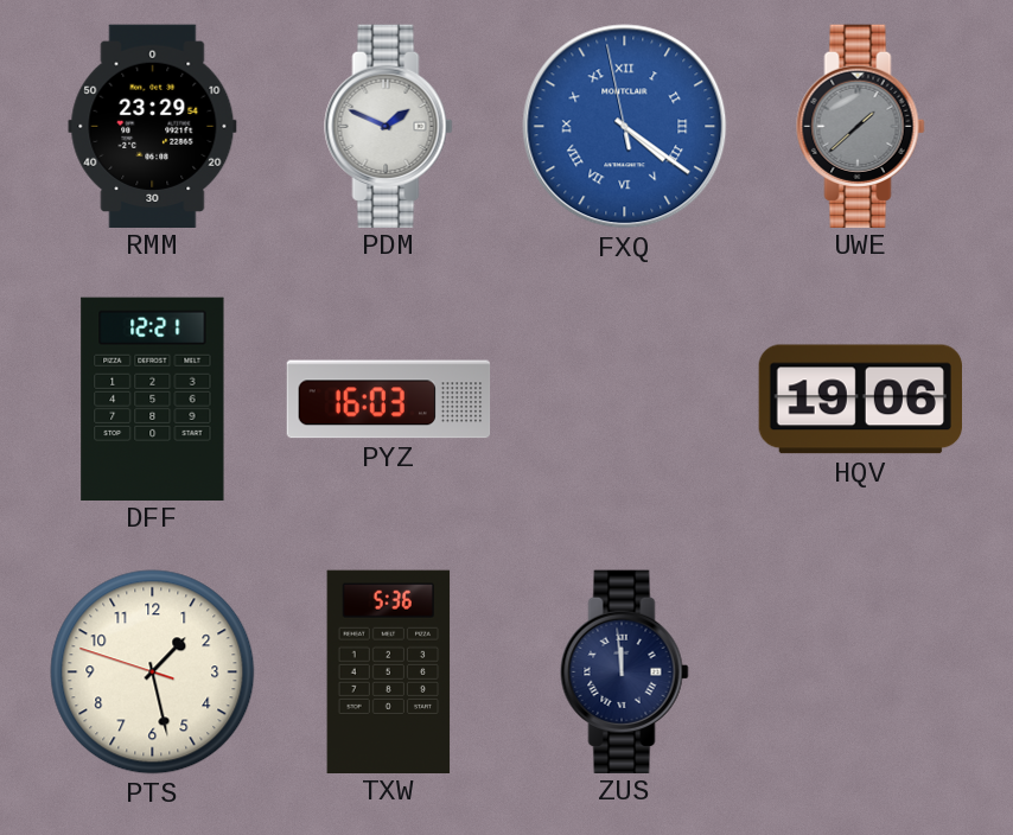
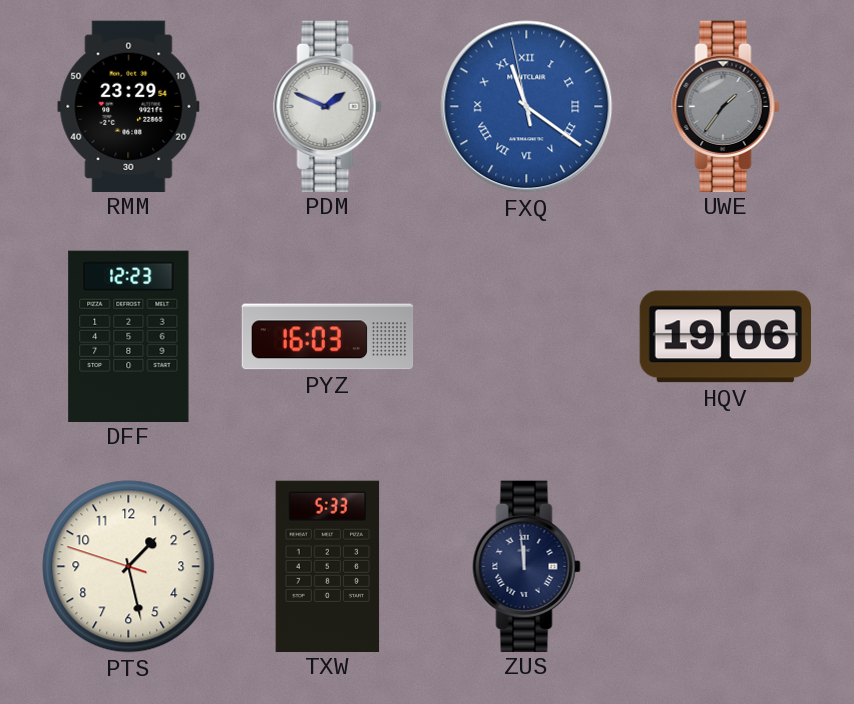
FXQ: 4:20 -> 11:20
UWE: 1:38 -> 1:36
DFF: 12:21 -> 12:23
TXW: 5:36 -> 5:33
